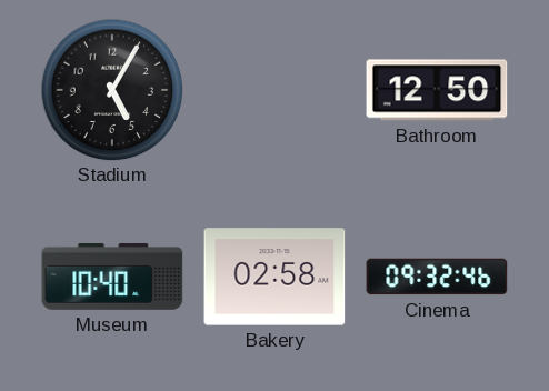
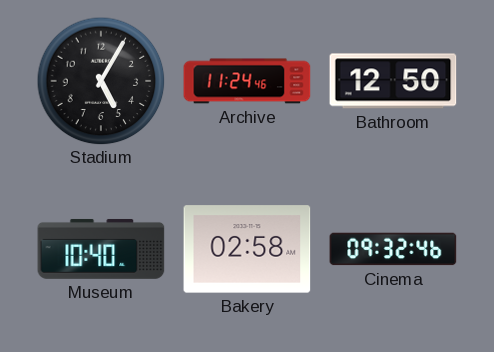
Archive: none -> 11:24
